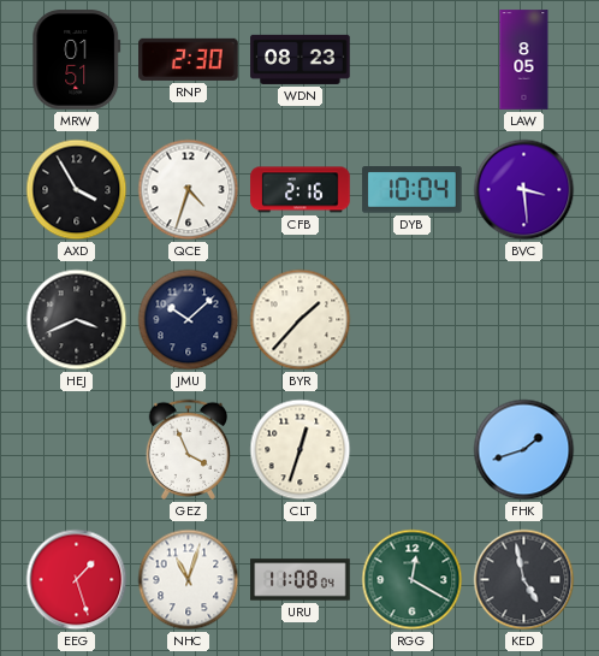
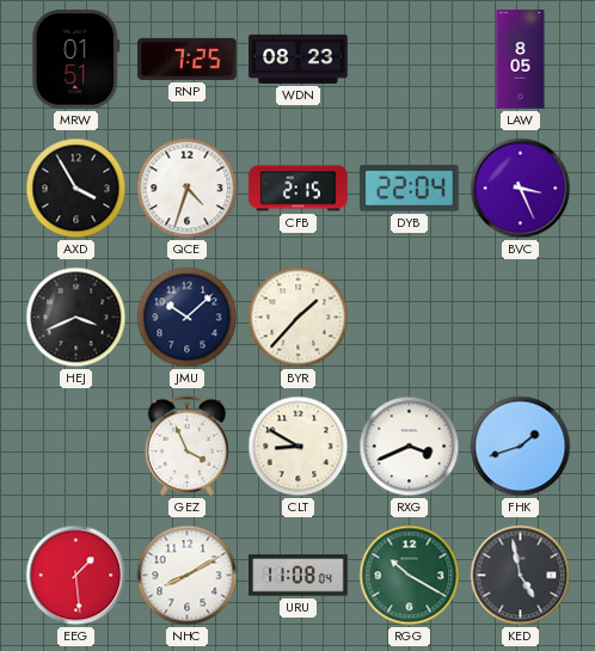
RNP: 2:30 -> 7:25
CFB: 2:16 -> 2:15
DYB: 10:04 -> 22:04
BVC: 3:29 -> 3:26
CLT: 12:33 -> 8:50
RXG: none -> 3:41
EEG: 1:27 -> 1:29
NHC: 11:03 -> 8:10
RGG: 12:20 -> 10:20
